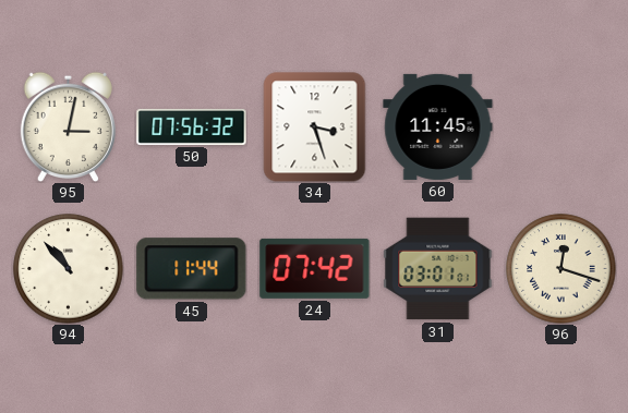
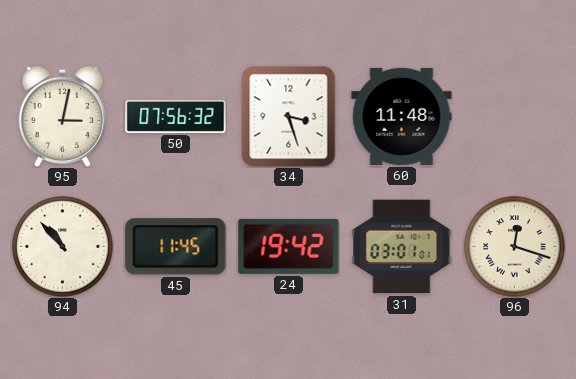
60: 11:45 -> 11:48
45: 11:44 -> 11:45
24: 07:42 -> 19:42
